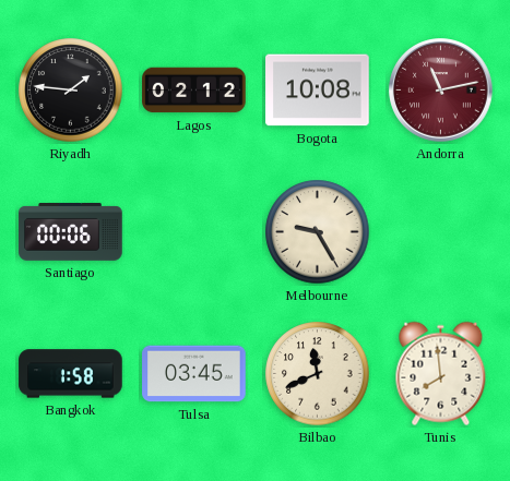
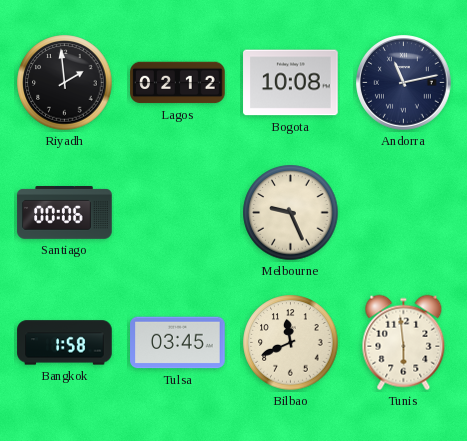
Riyadh: 1:46 -> 1:59
Andorra dial: burgundy -> navy
Melbourne: 9:25 -> 9:26
Tunis: 7:59 -> 5:59
